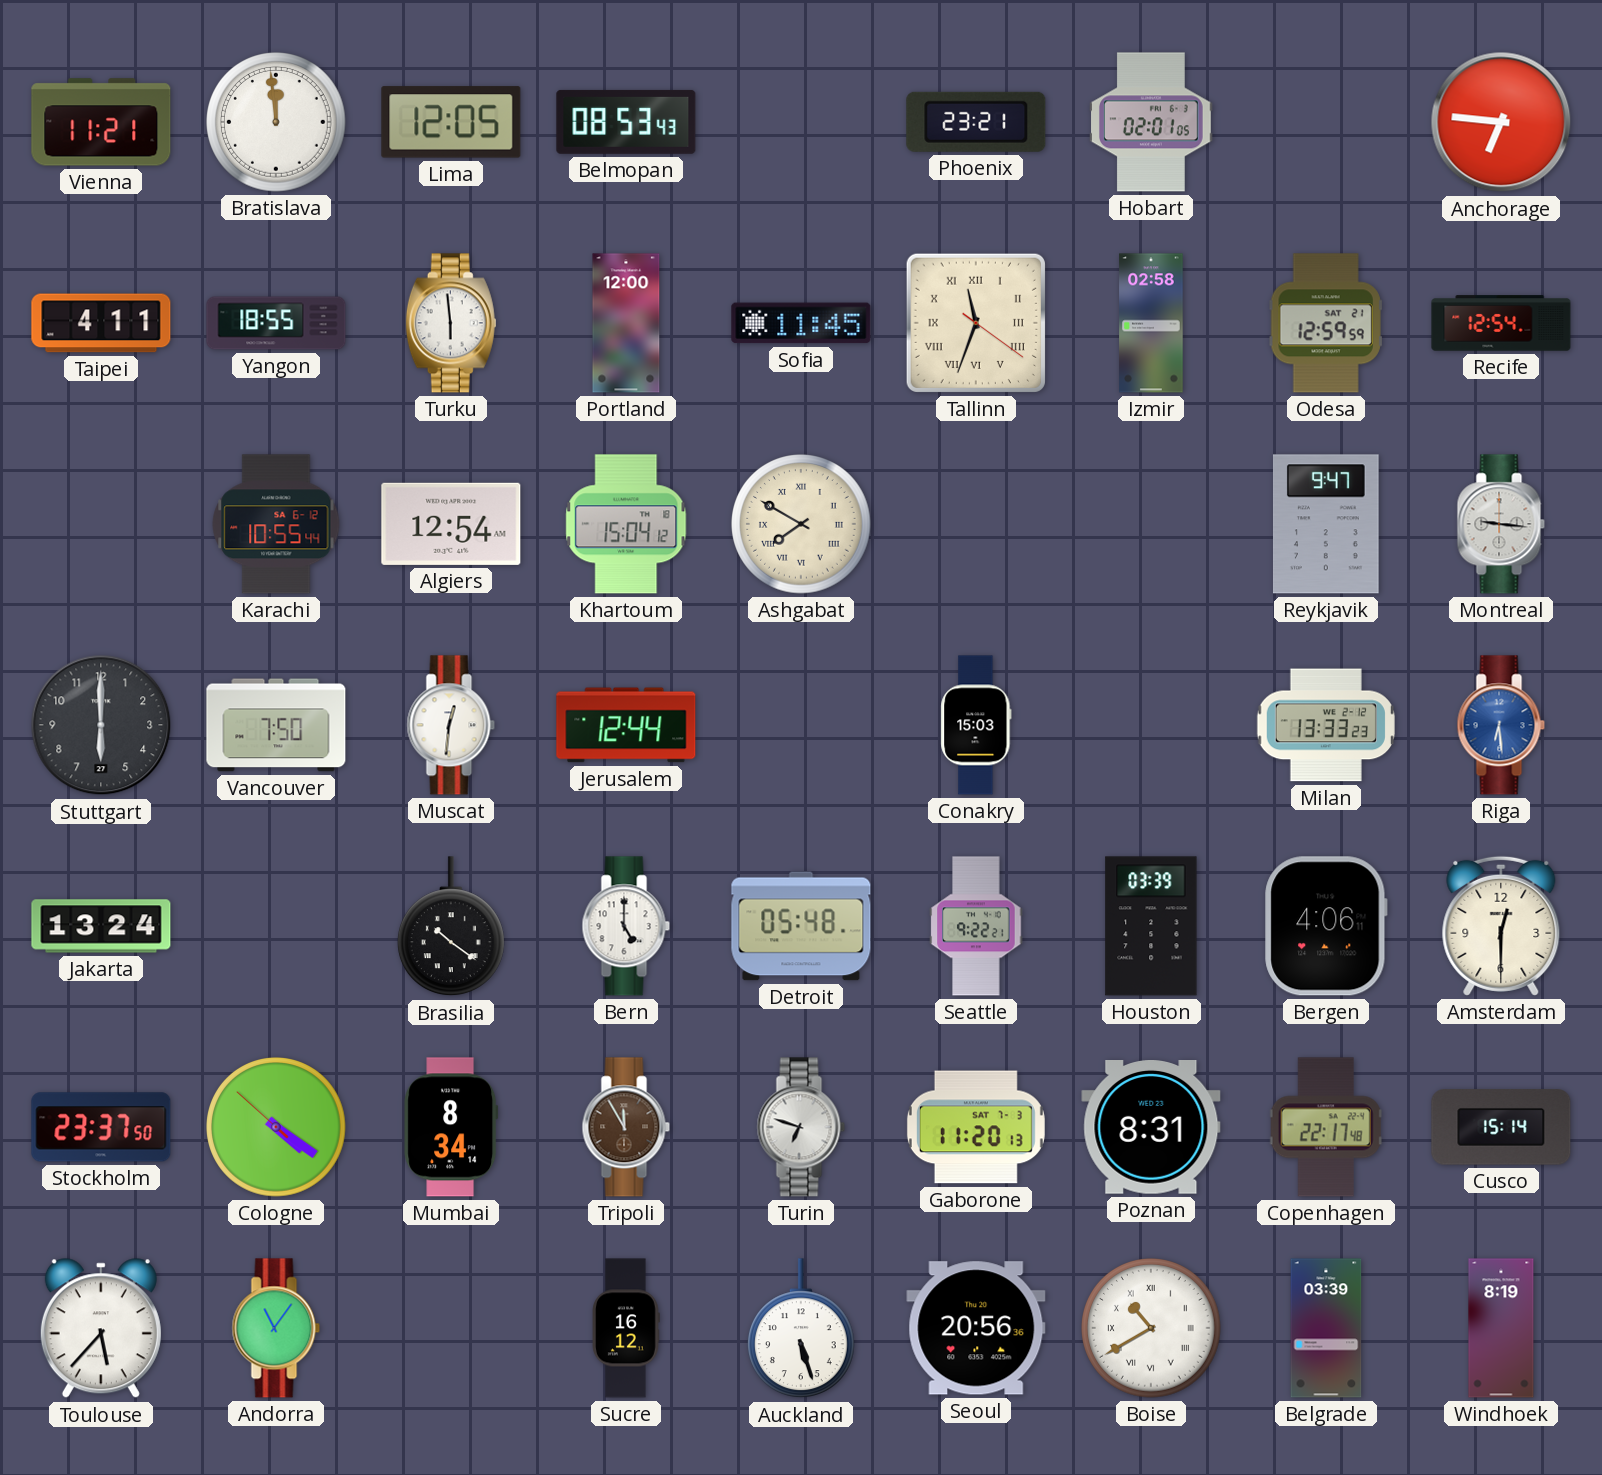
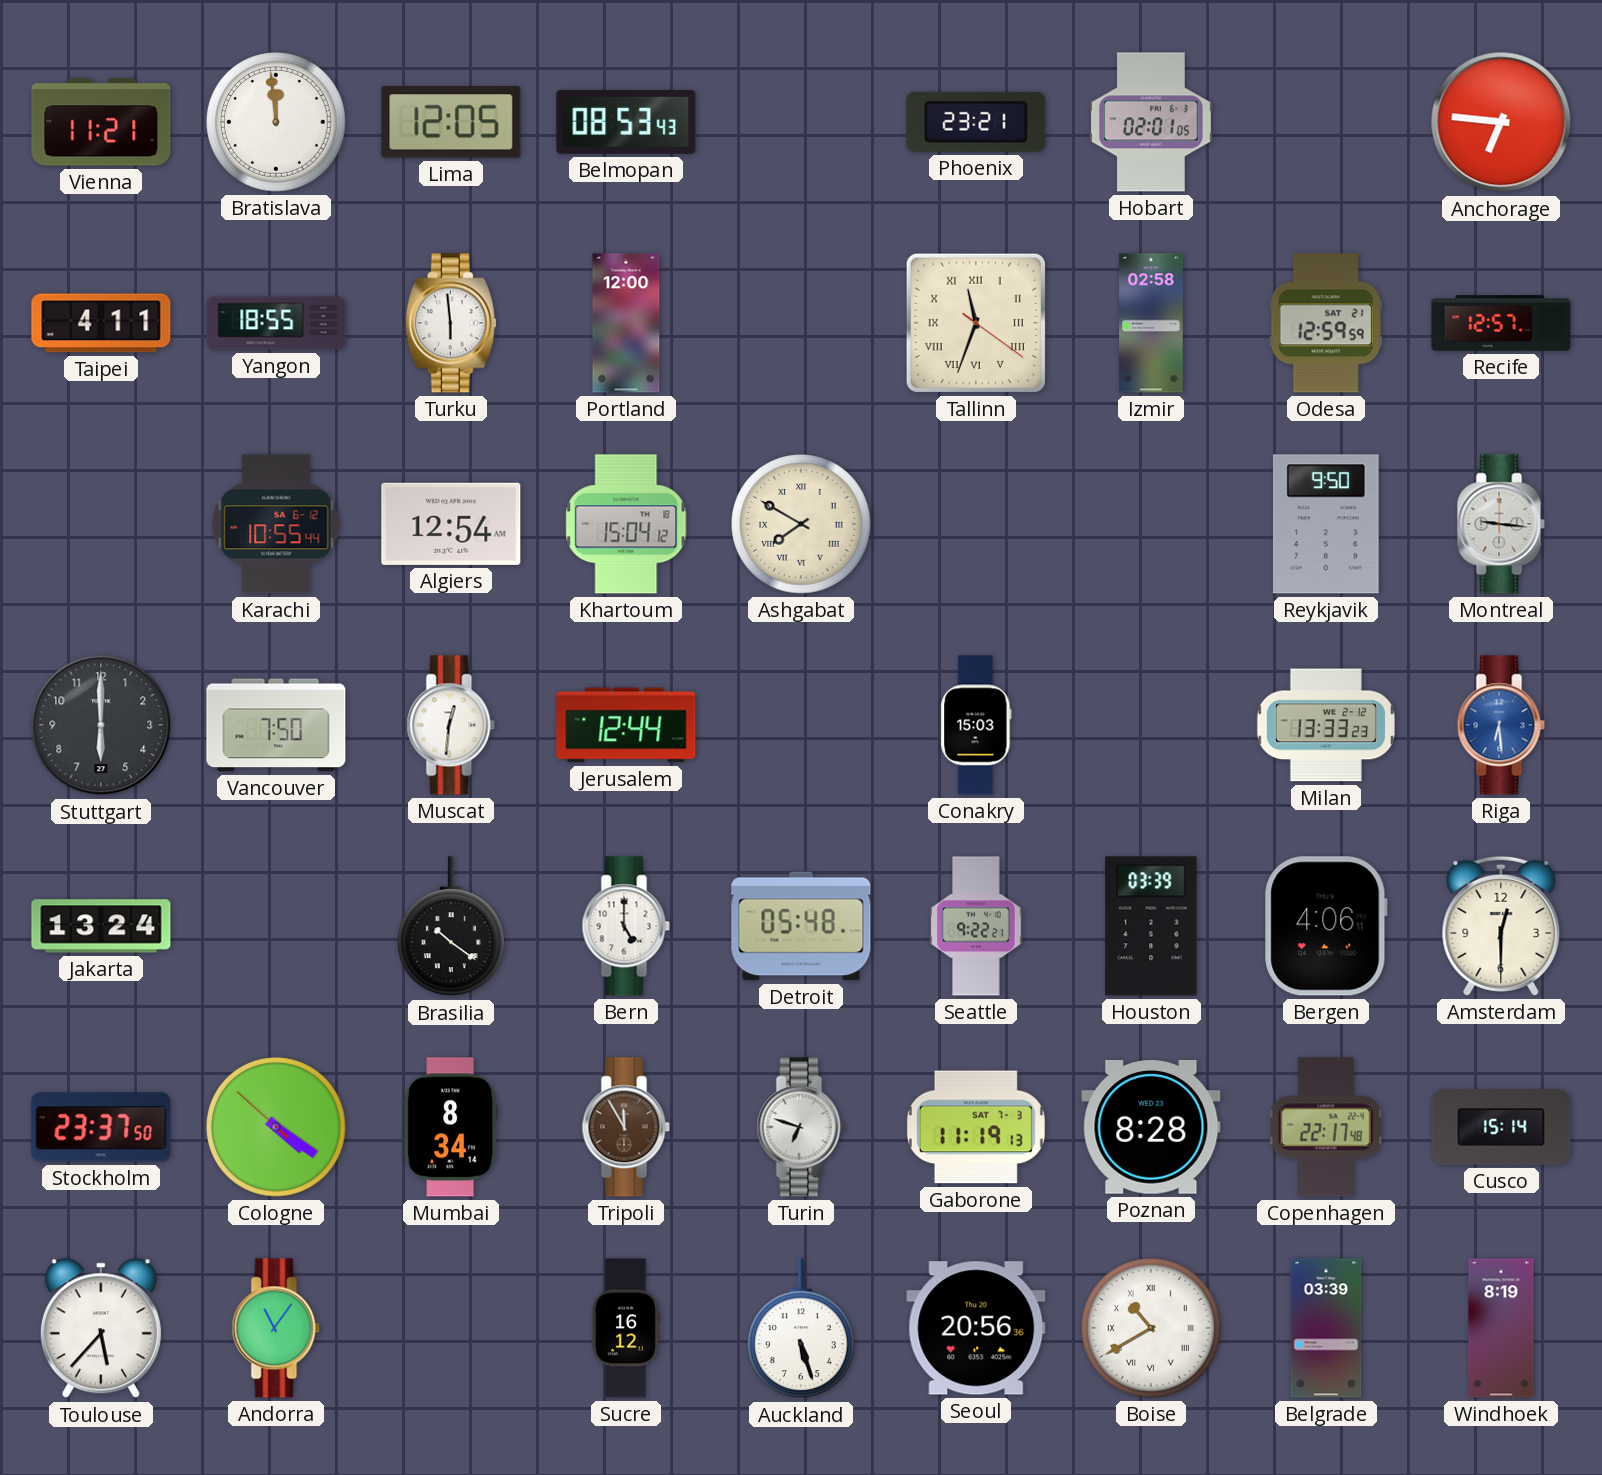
Sofia: 11:45 -> none
Recife: 12:54 -> 12:57
Reykjavik: 9:47 -> 9:50
Gaborone: 11:20 -> 11:19
Poznan: 8:31 -> 8:28
